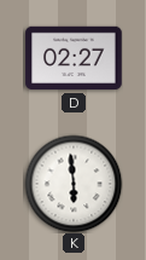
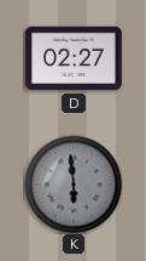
K dial: white -> grey
